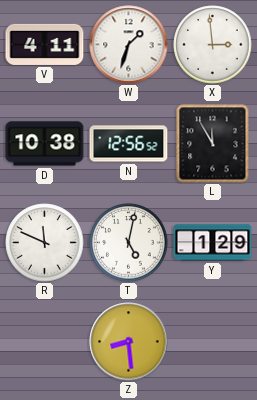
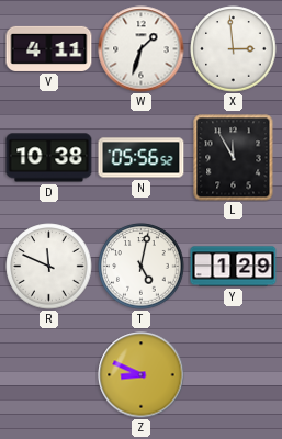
N: 12:56 -> 05:56
Z: 8:29 -> 8:49
